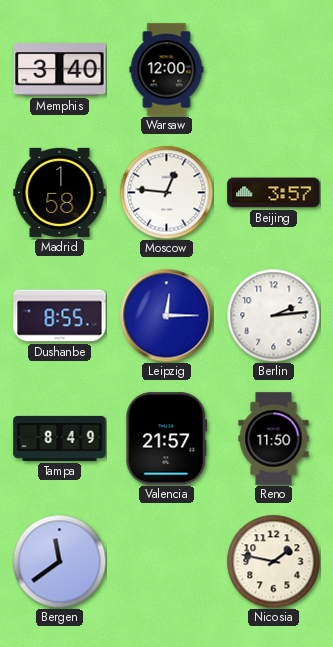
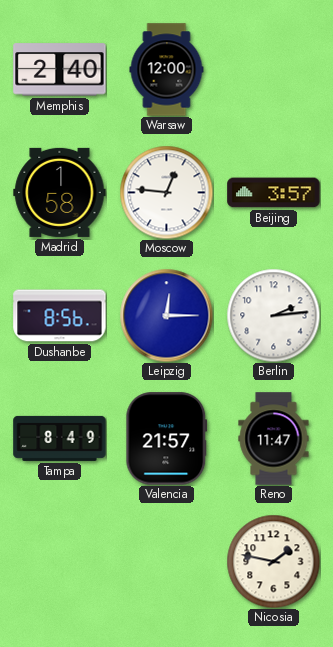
Memphis: 3:40 -> 2:40
Dushanbe: 8:55 -> 8:56
Reno: 11:50 -> 11:47
Bergen: 11:39 -> none
